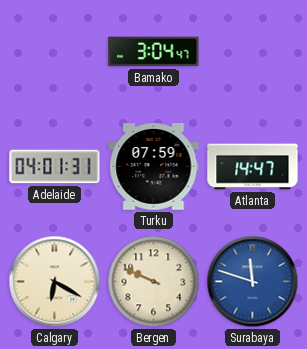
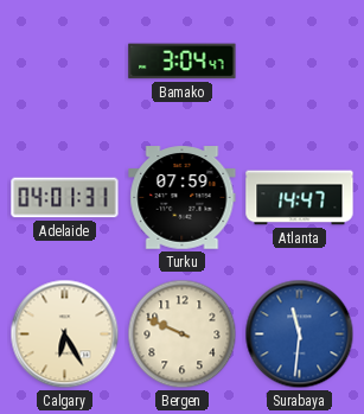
Calgary: 6:20 -> 6:25
Surabaya: 11:48 -> 11:31
